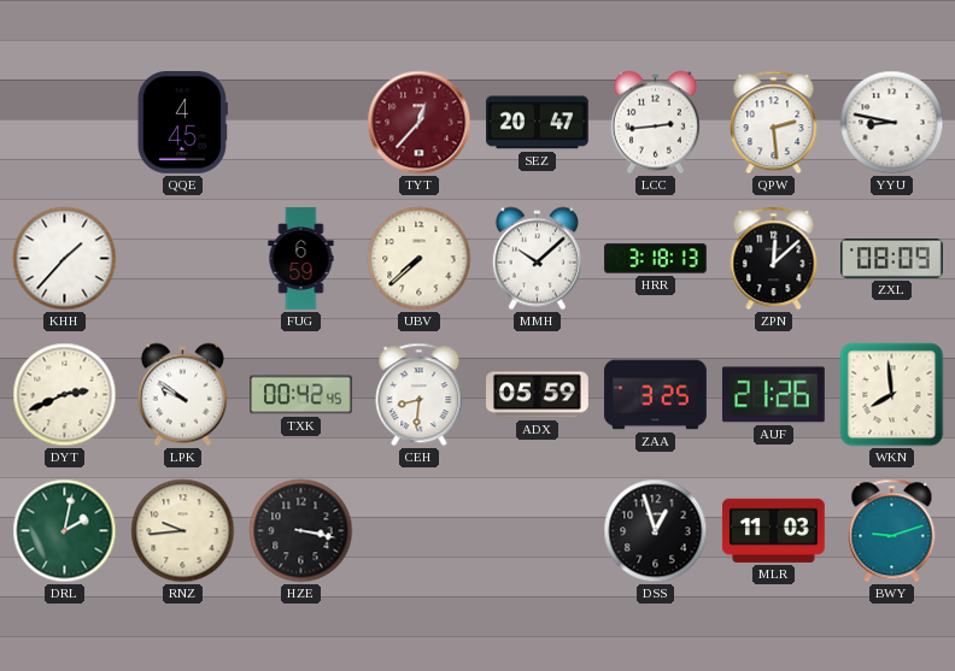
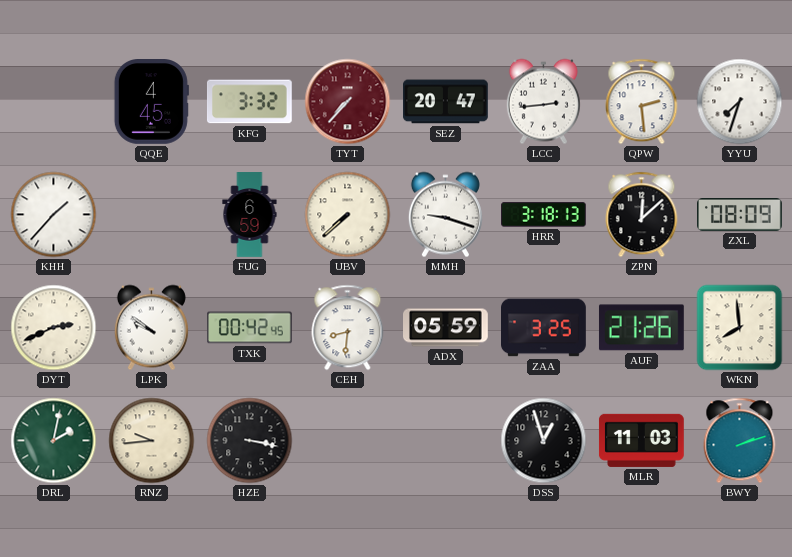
KFG: none -> 3:32
TYT: 12:37 -> 7:37
YYU: 8:47 -> 7:33
MMH: 10:08 -> 9:18
BWY: 9:12 -> 2:12
